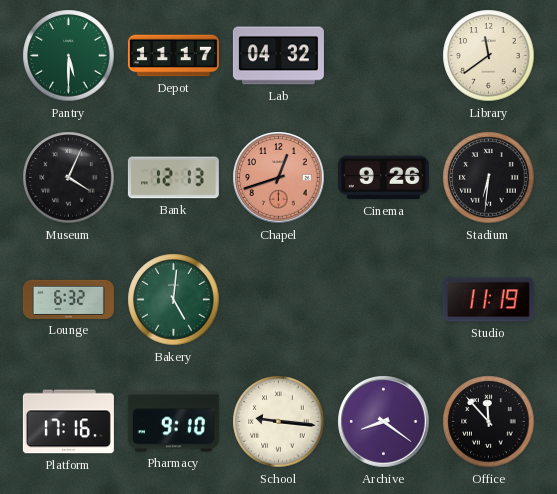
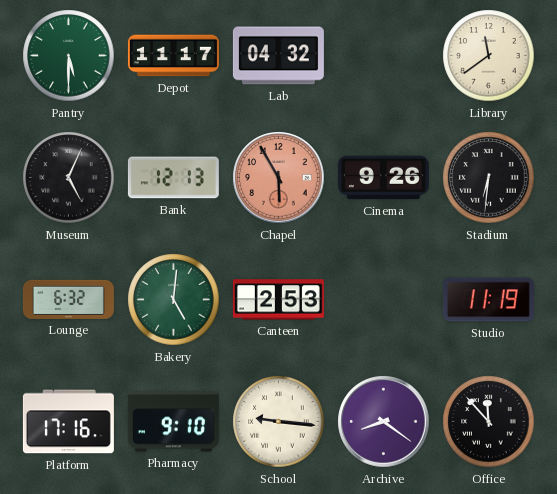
Museum: 4:04 -> 5:04
Chapel: 12:42 -> 5:55
Canteen: none -> 2:53
